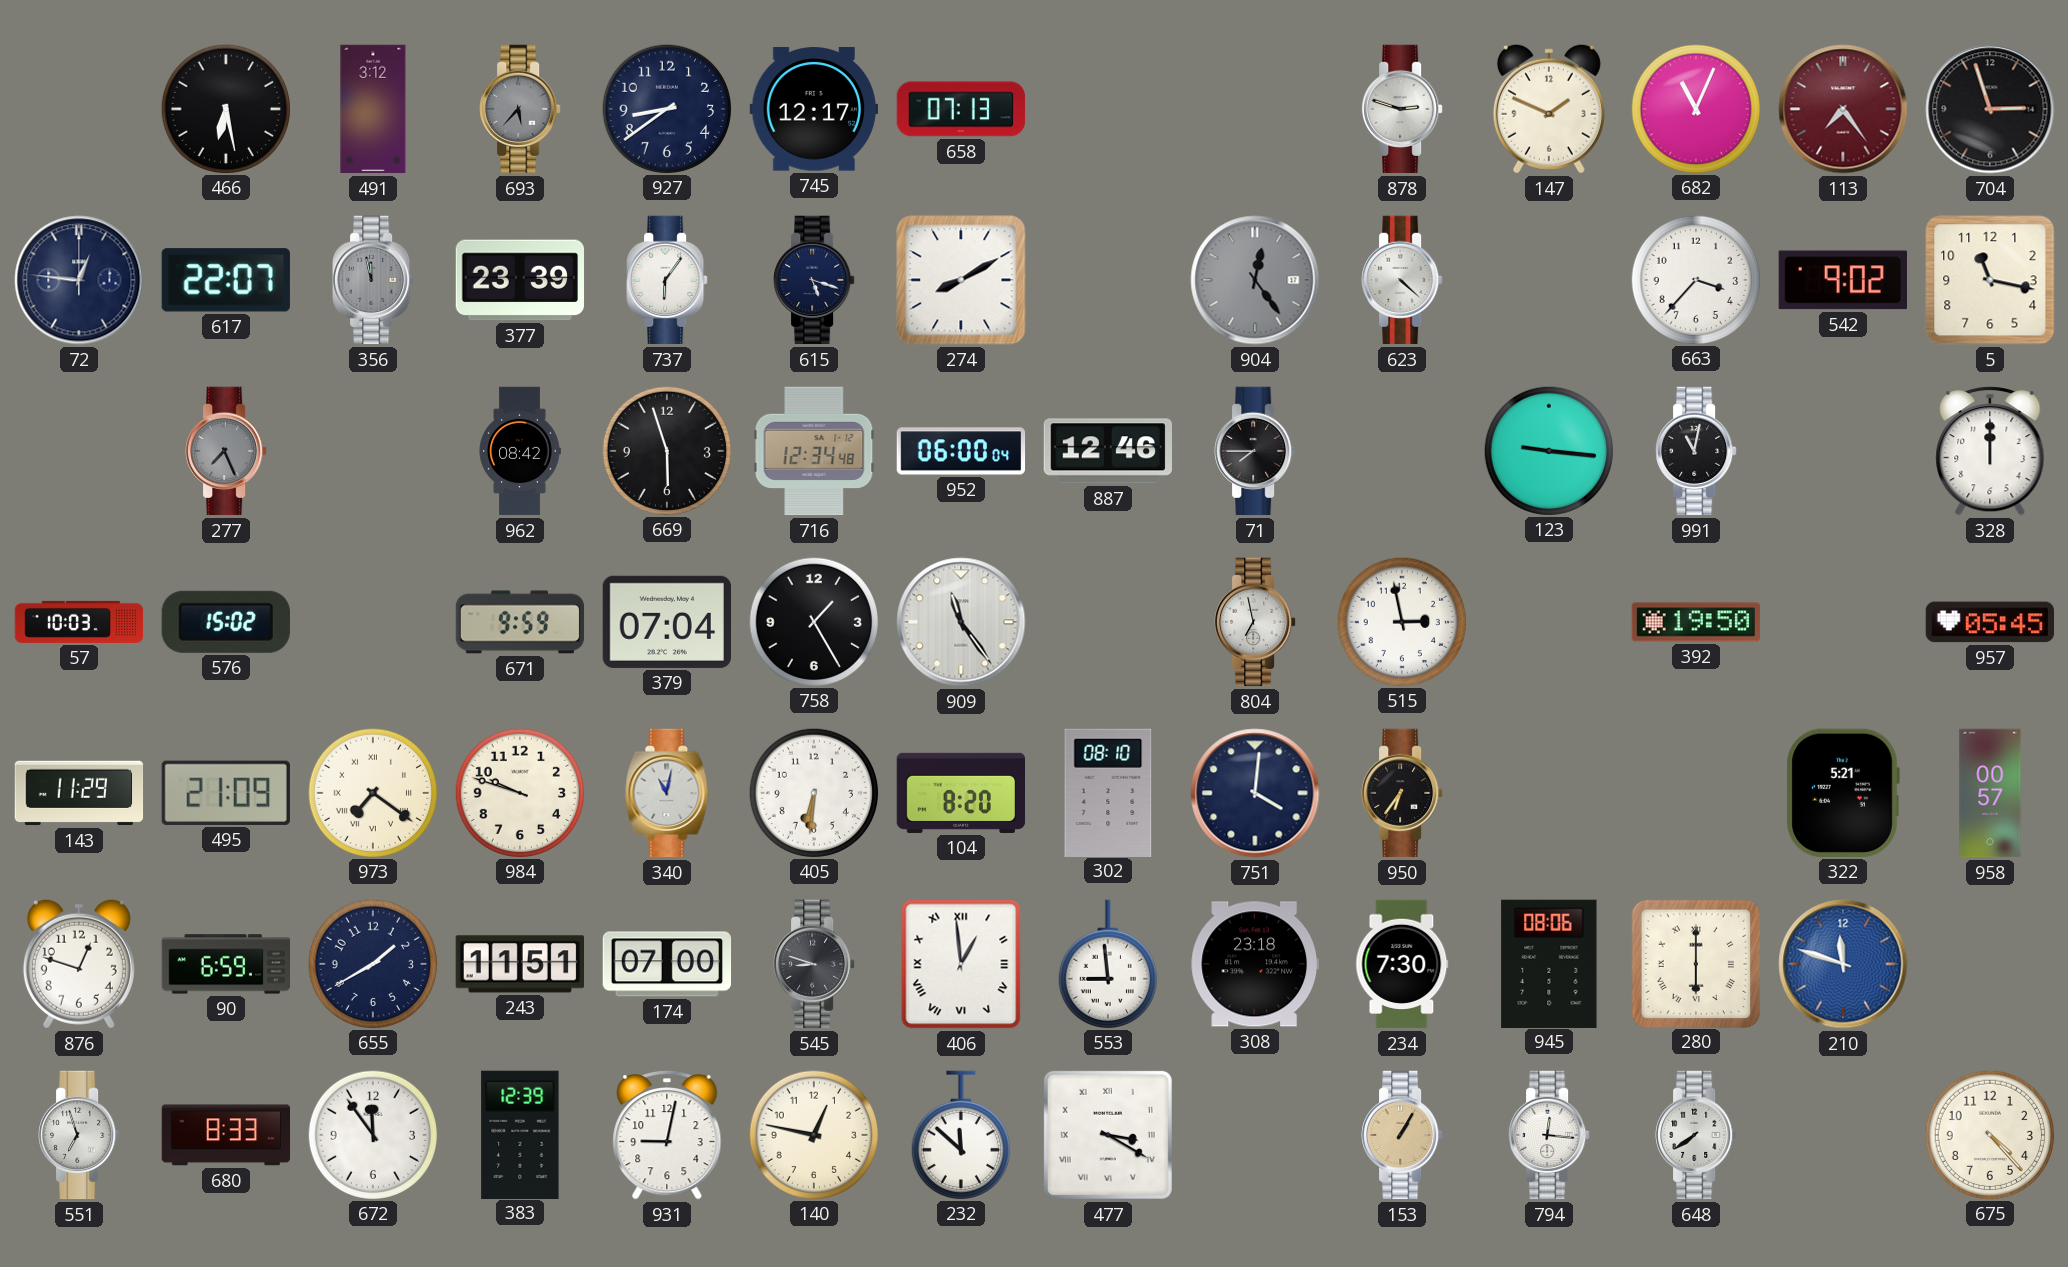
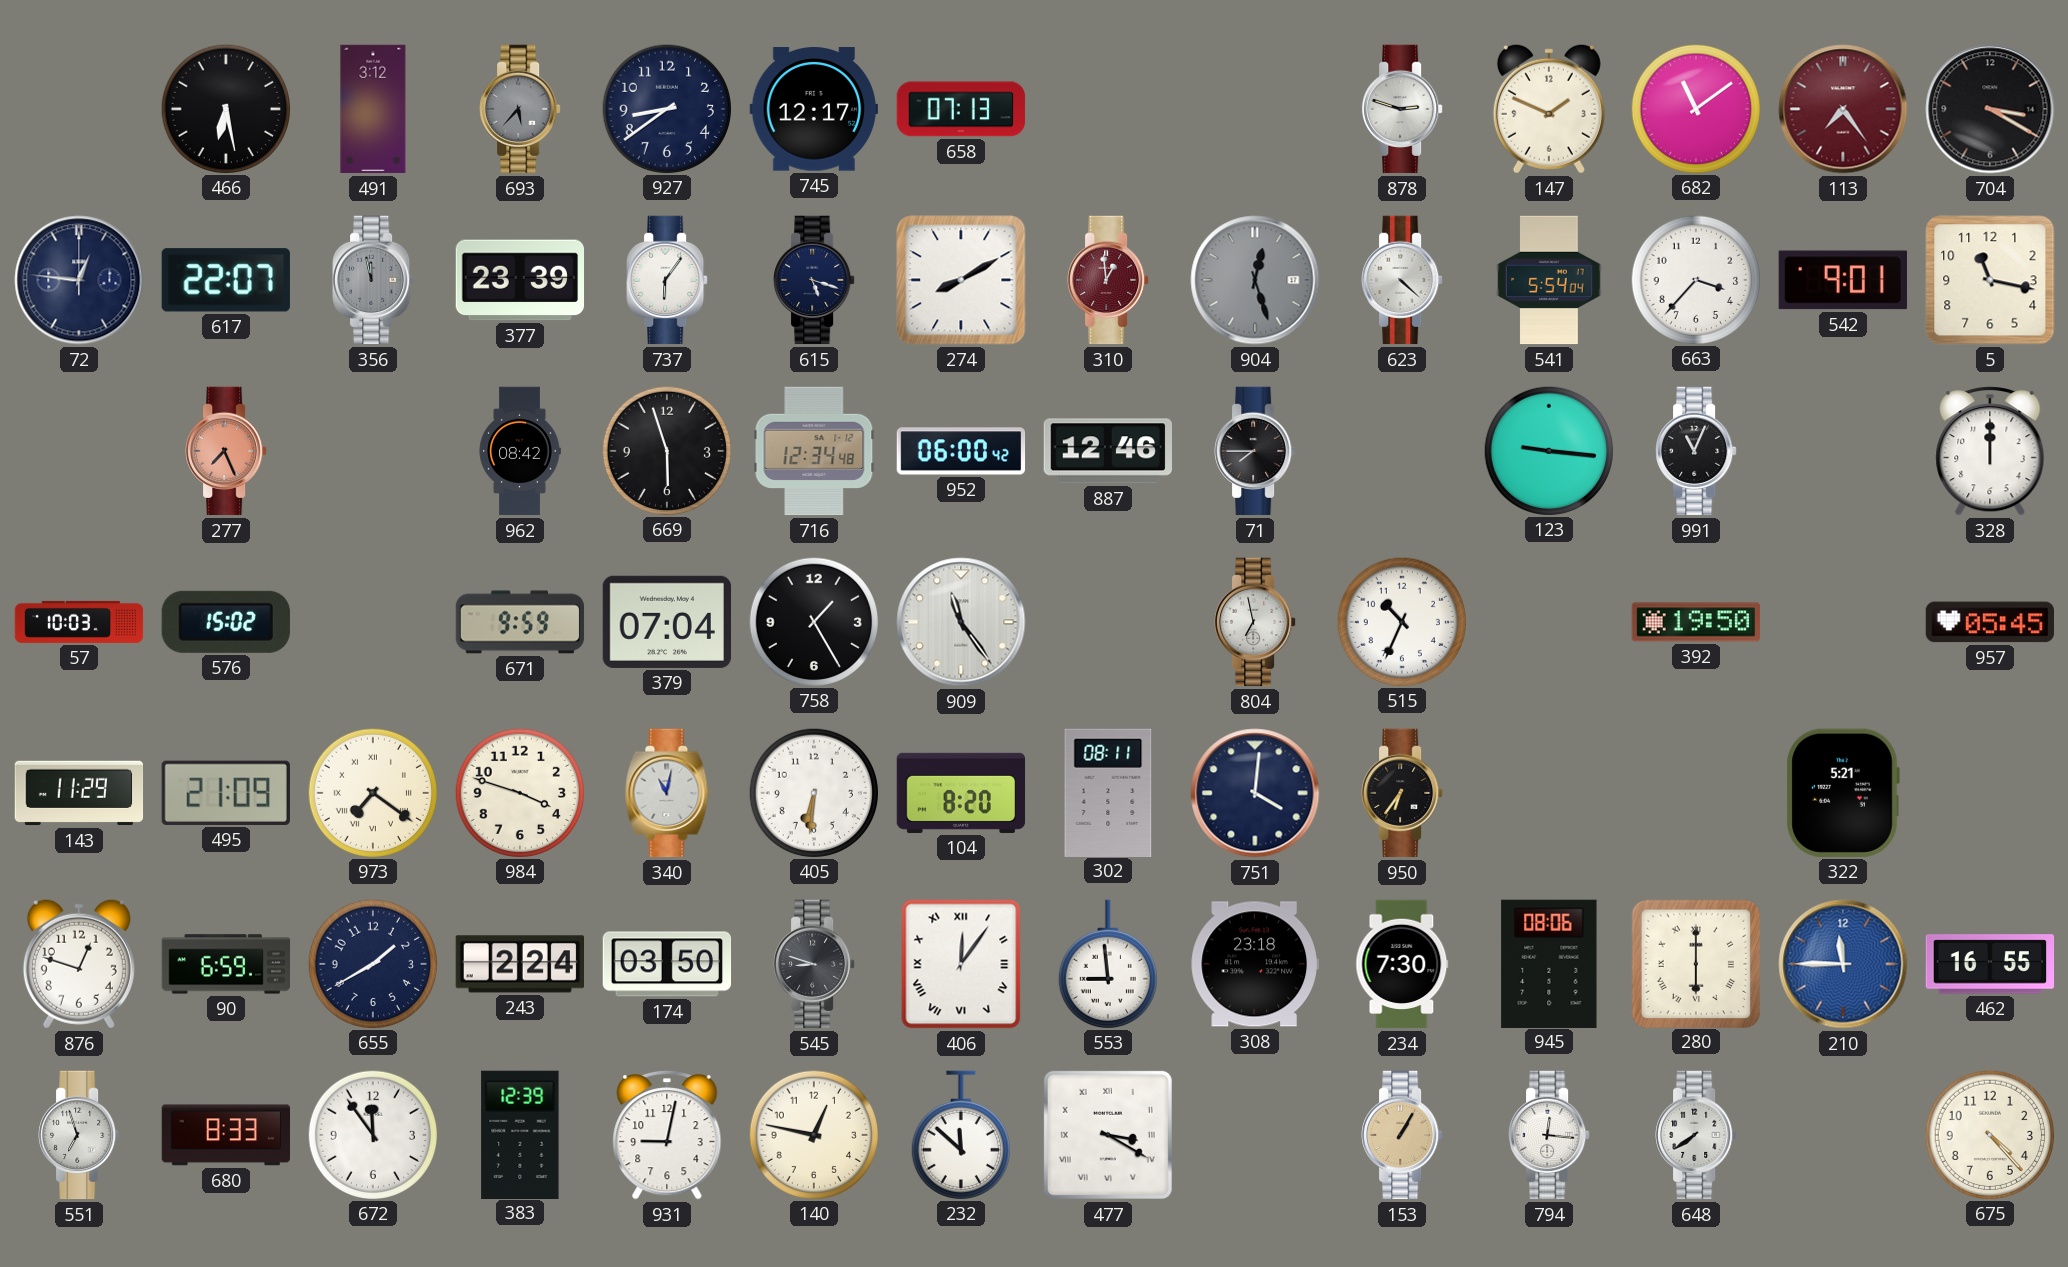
682: 11:04 -> 11:09
704: 2:57 -> 3:20
310: none -> 12:59
904: 12:24 -> 12:27
541: none -> 5:54
542: 9:02 -> 9:01
277 dial: grey -> salmon
952: 06:00:04 -> 06:00:42
991: 11:02 -> 11:04
515: 2:58 -> 10:34
984: 9:48 -> 3:48
302: 08:10 -> 08:11
958: 00:57 -> none
243: 11:51 -> 2:24
174: 07:00 -> 03:50
406: 12:59 -> 12:06
210: 11:48 -> 11:45
462: none -> 16:55
